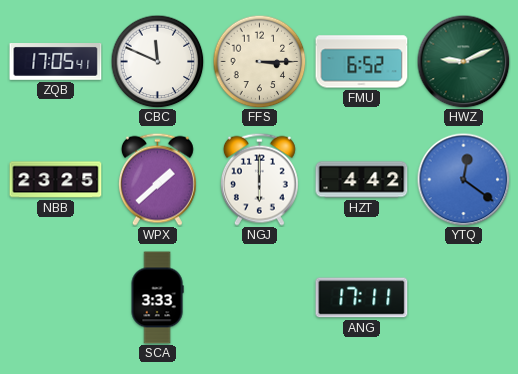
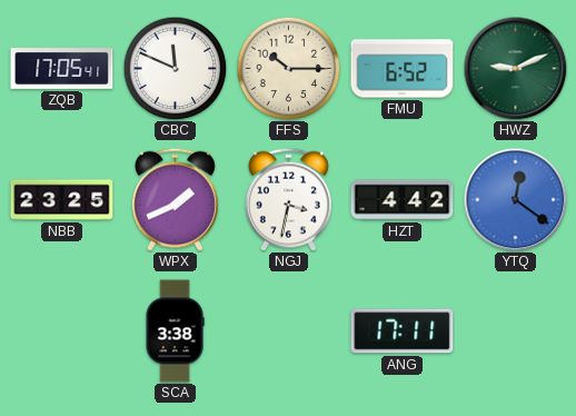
FFS: 3:15 -> 10:15
WPX: 1:38 -> 1:41
NGJ: 6:00 -> 3:32
SCA: 3:33 -> 3:38
